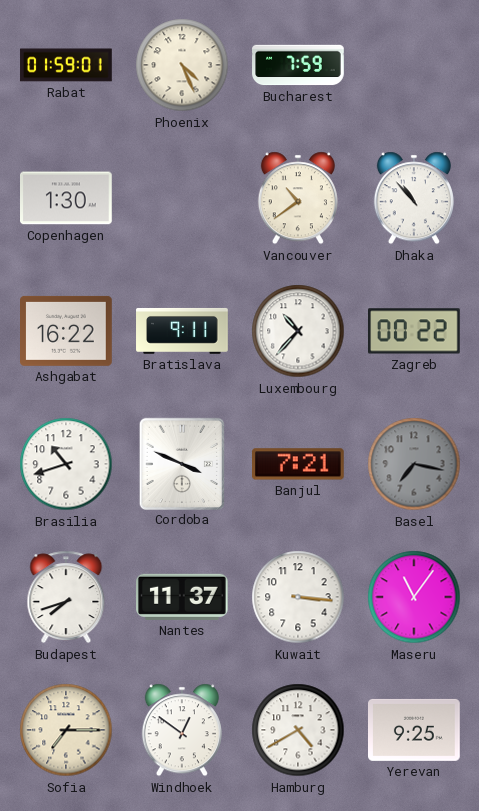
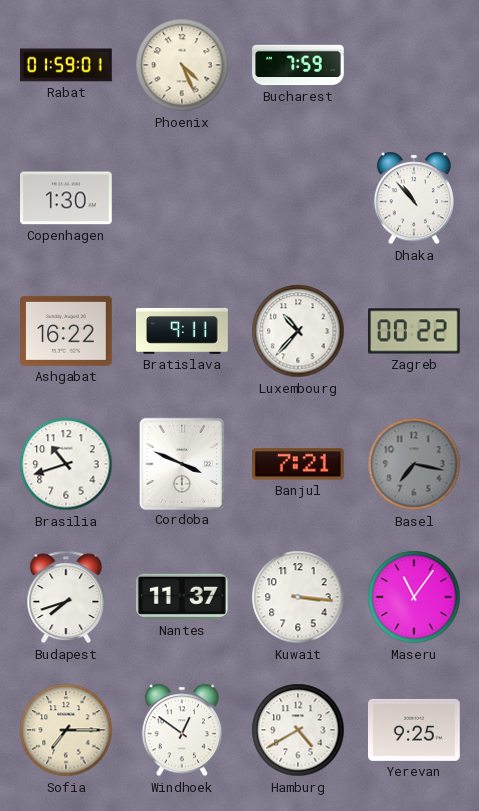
Vancouver: 10:39 -> none
